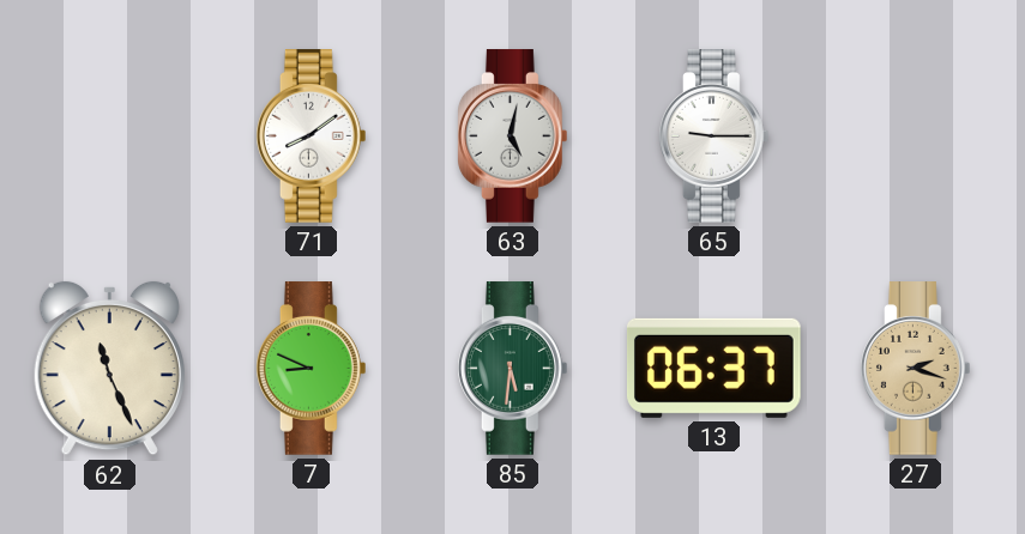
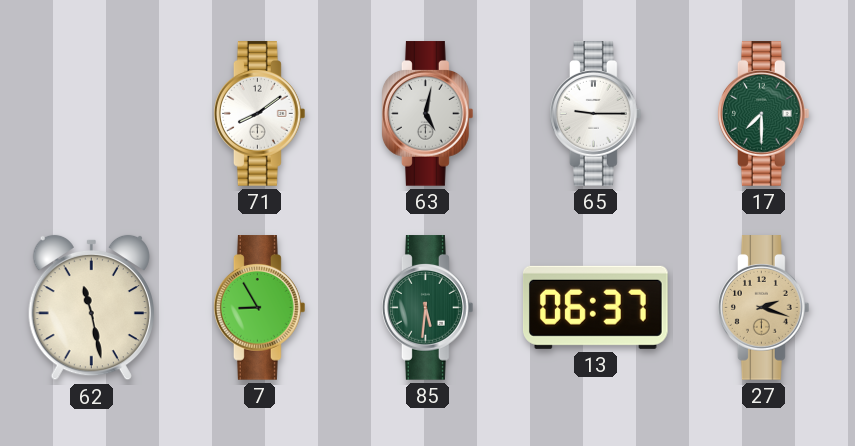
17: none -> 7:30
62: 11:26 -> 11:28
7: 8:49 -> 8:55
